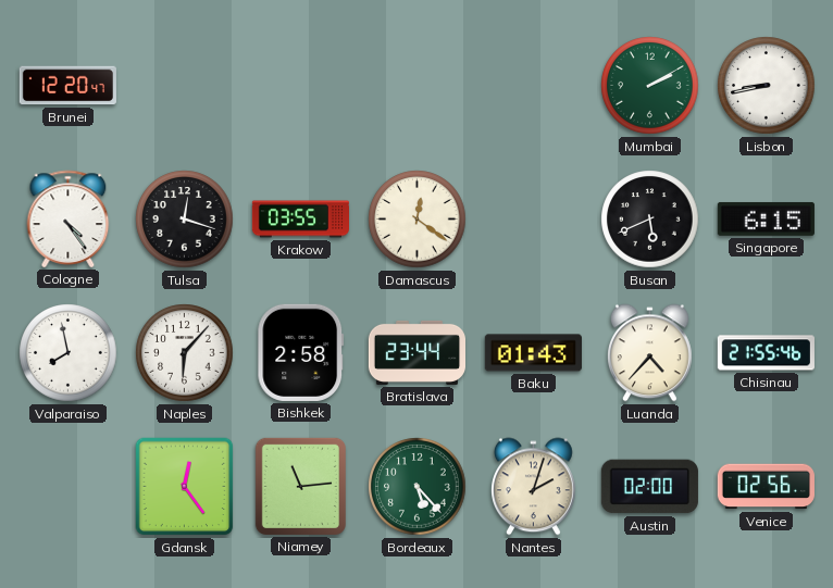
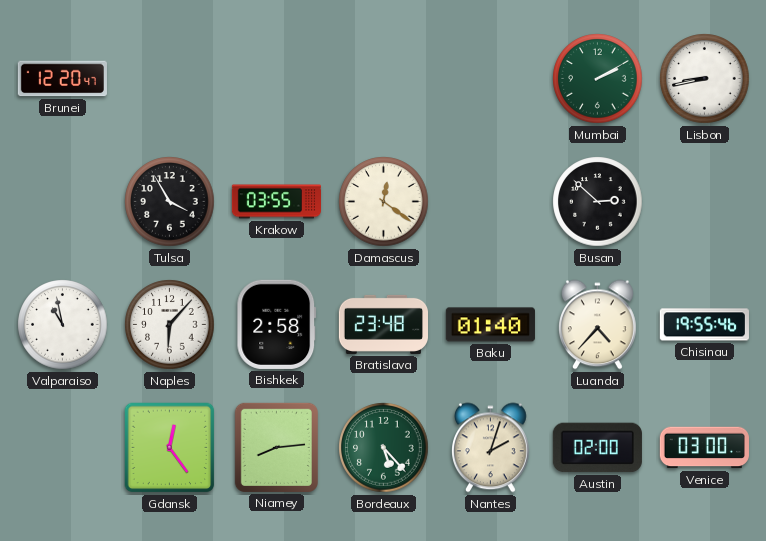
Cologne: 4:24 -> none
Tulsa: 12:18 -> 3:55
Busan: 5:41 -> 2:52
Singapore: 6:15 -> none
Valparaiso: 7:58 -> 10:58
Bratislava: 23:44 -> 23:48
Baku: 01:43 -> 01:40
Chisinau: 21:55 -> 19:55
Niamey: 11:14 -> 8:14
Venice: 02:56 -> 03:00
